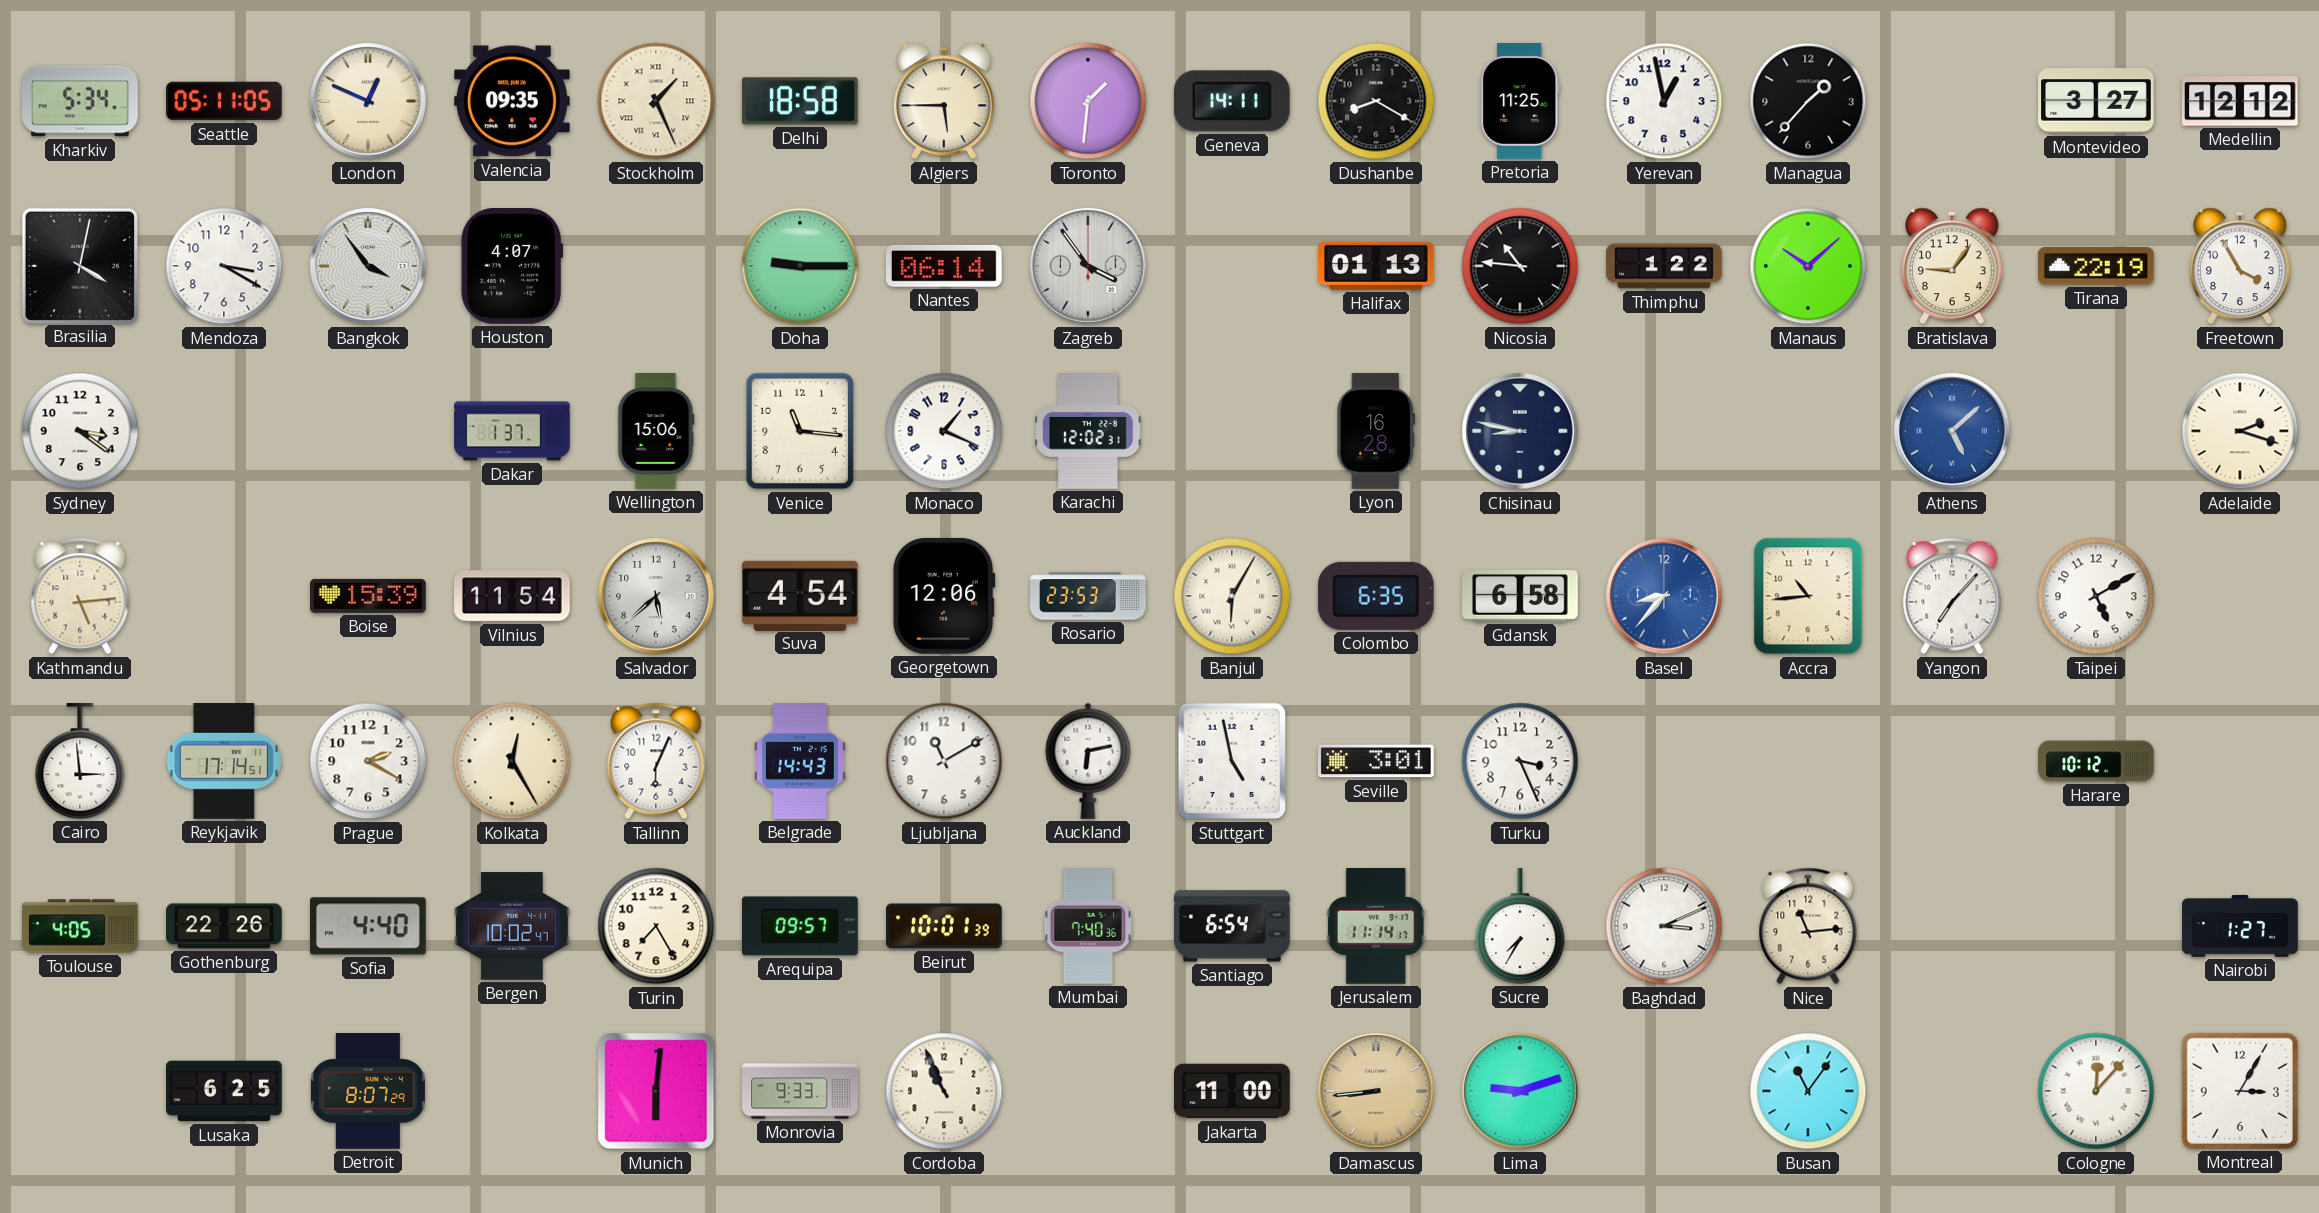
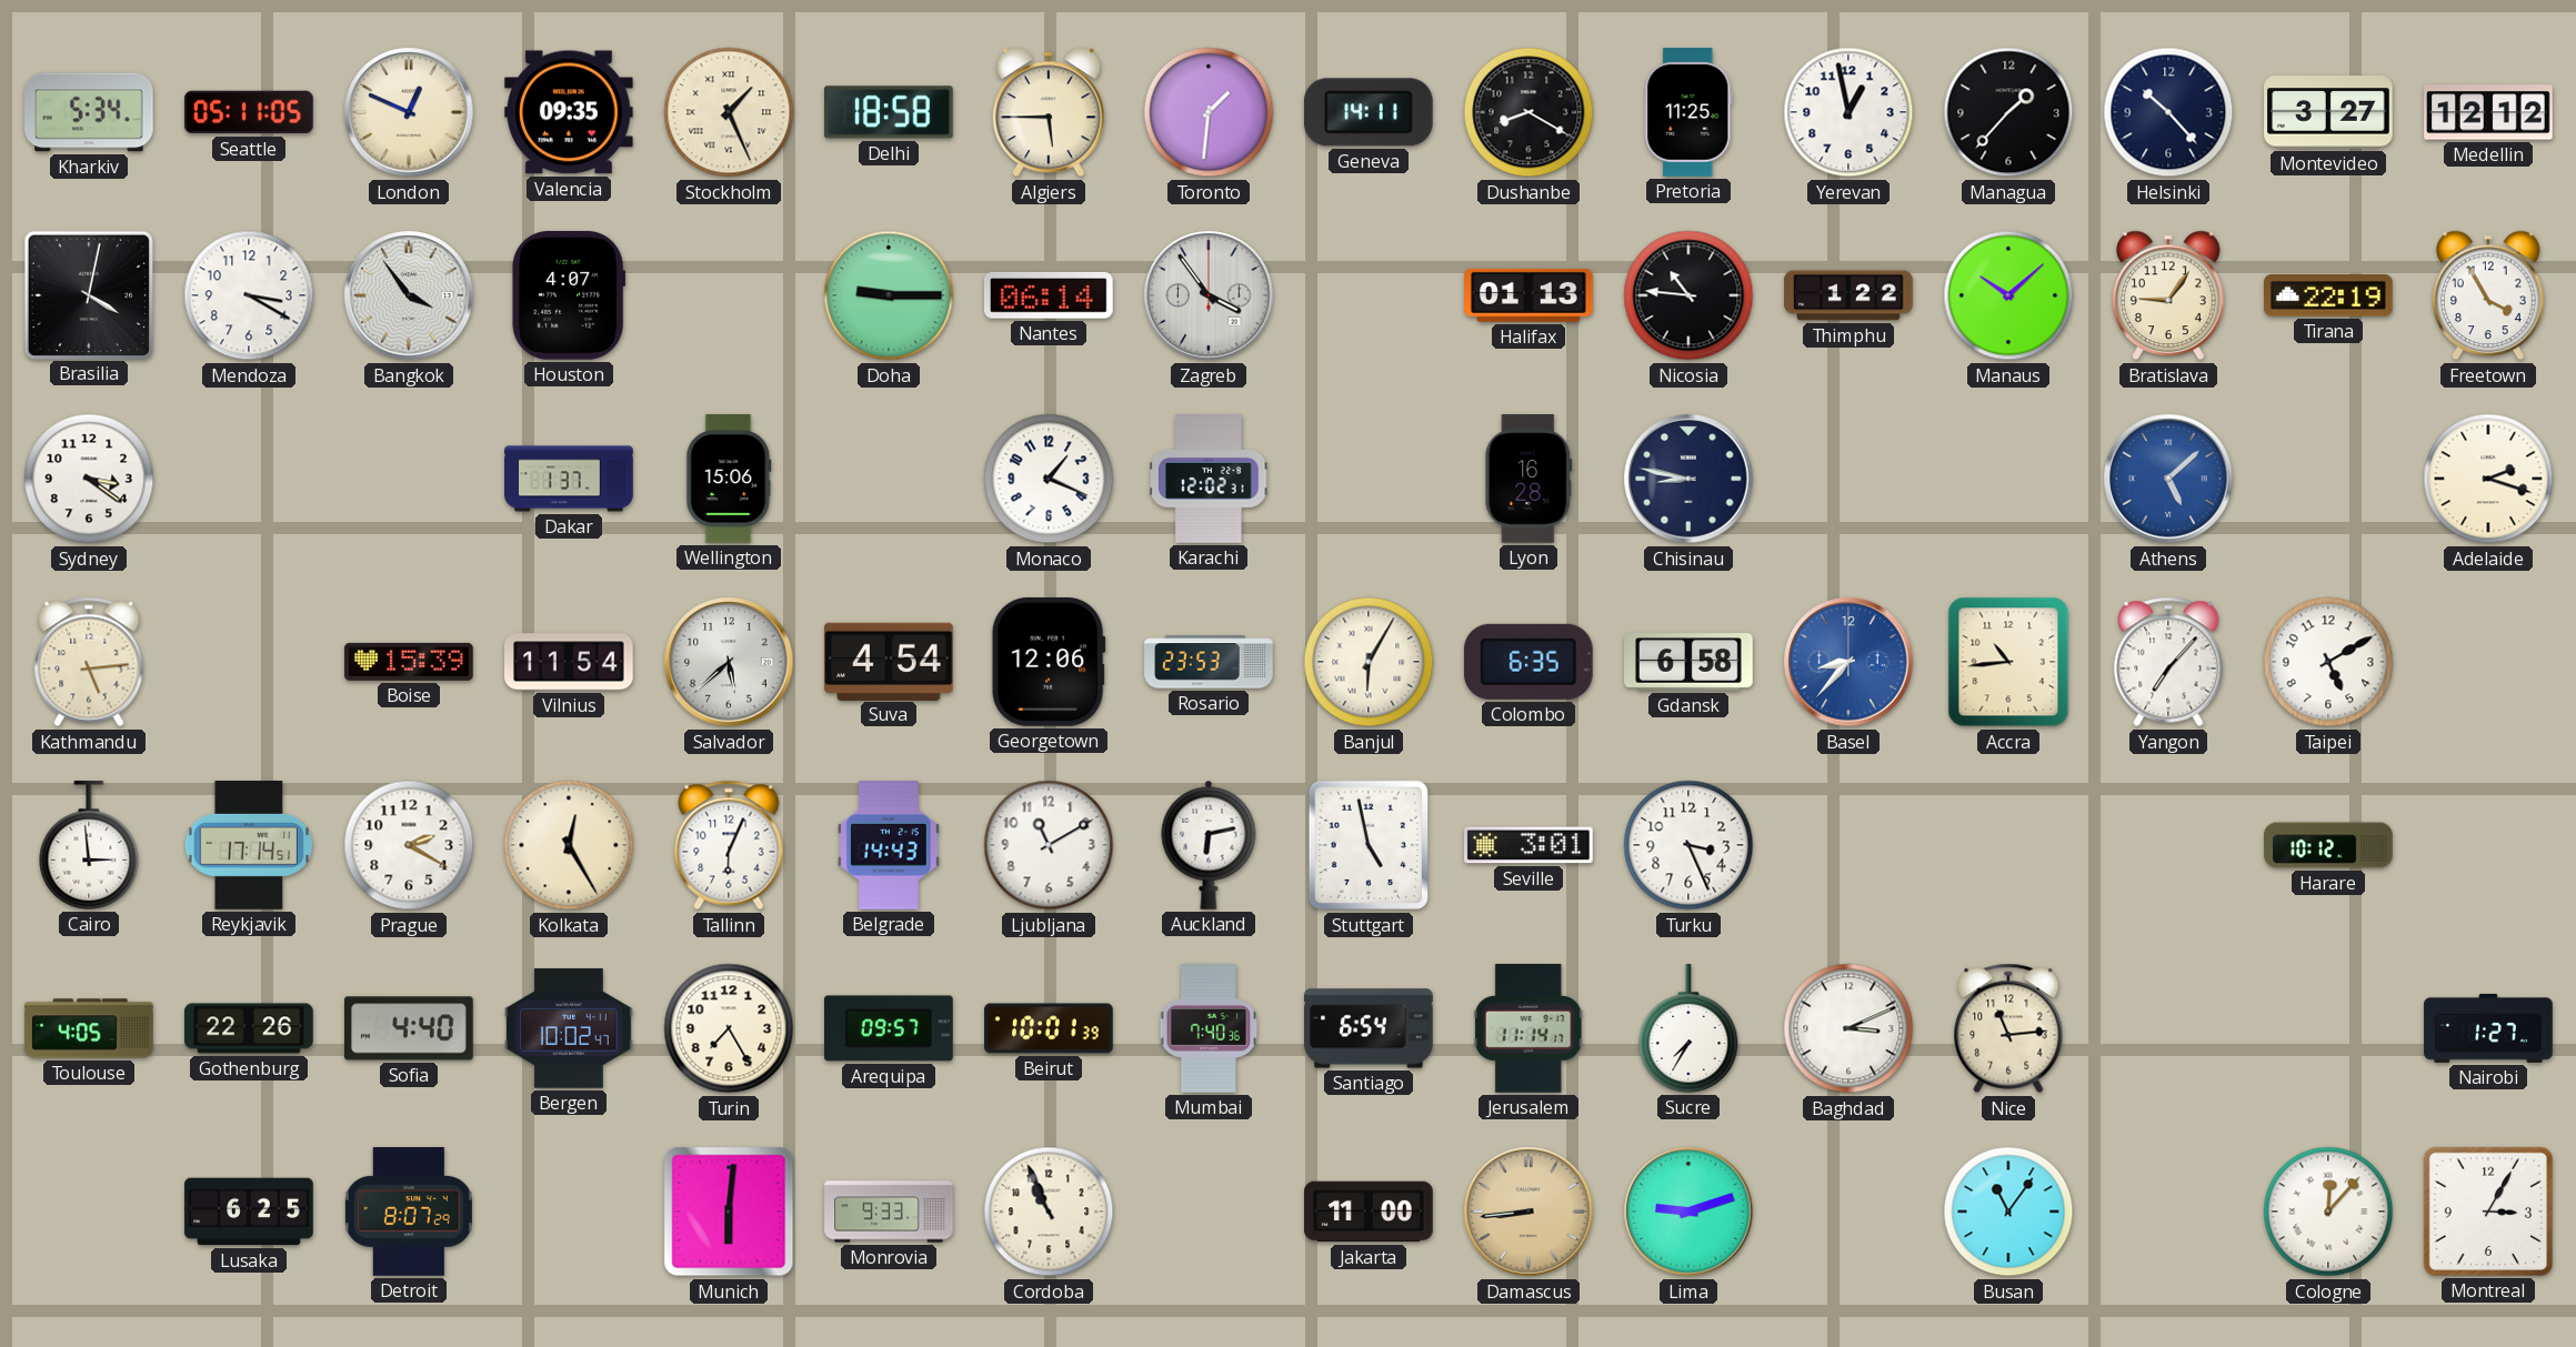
Helsinki: none -> 10:23
Venice: 11:16 -> none
